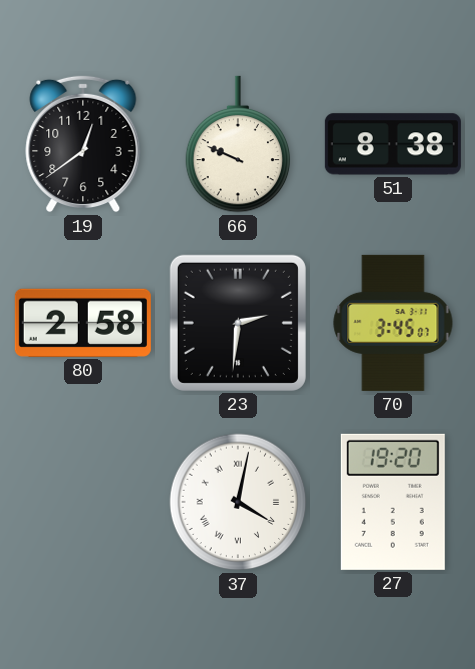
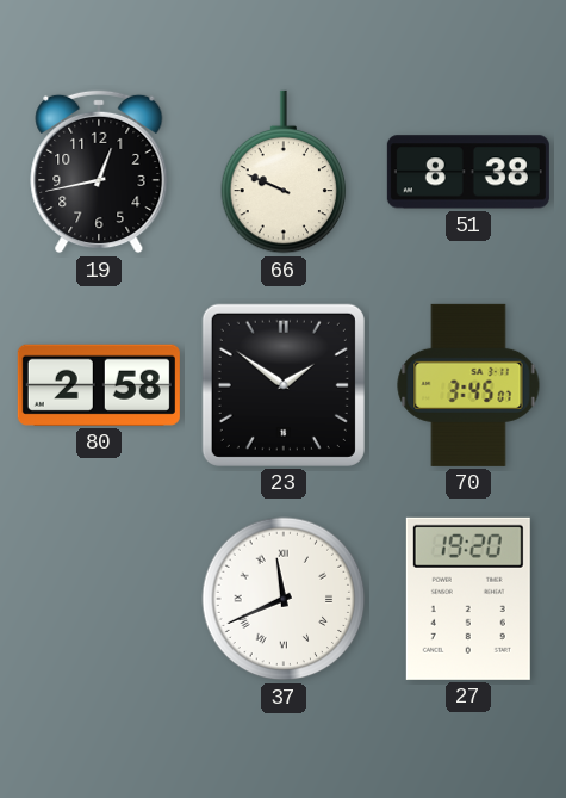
19: 12:39 -> 12:43
23: 2:31 -> 1:51
37: 4:02 -> 11:41
